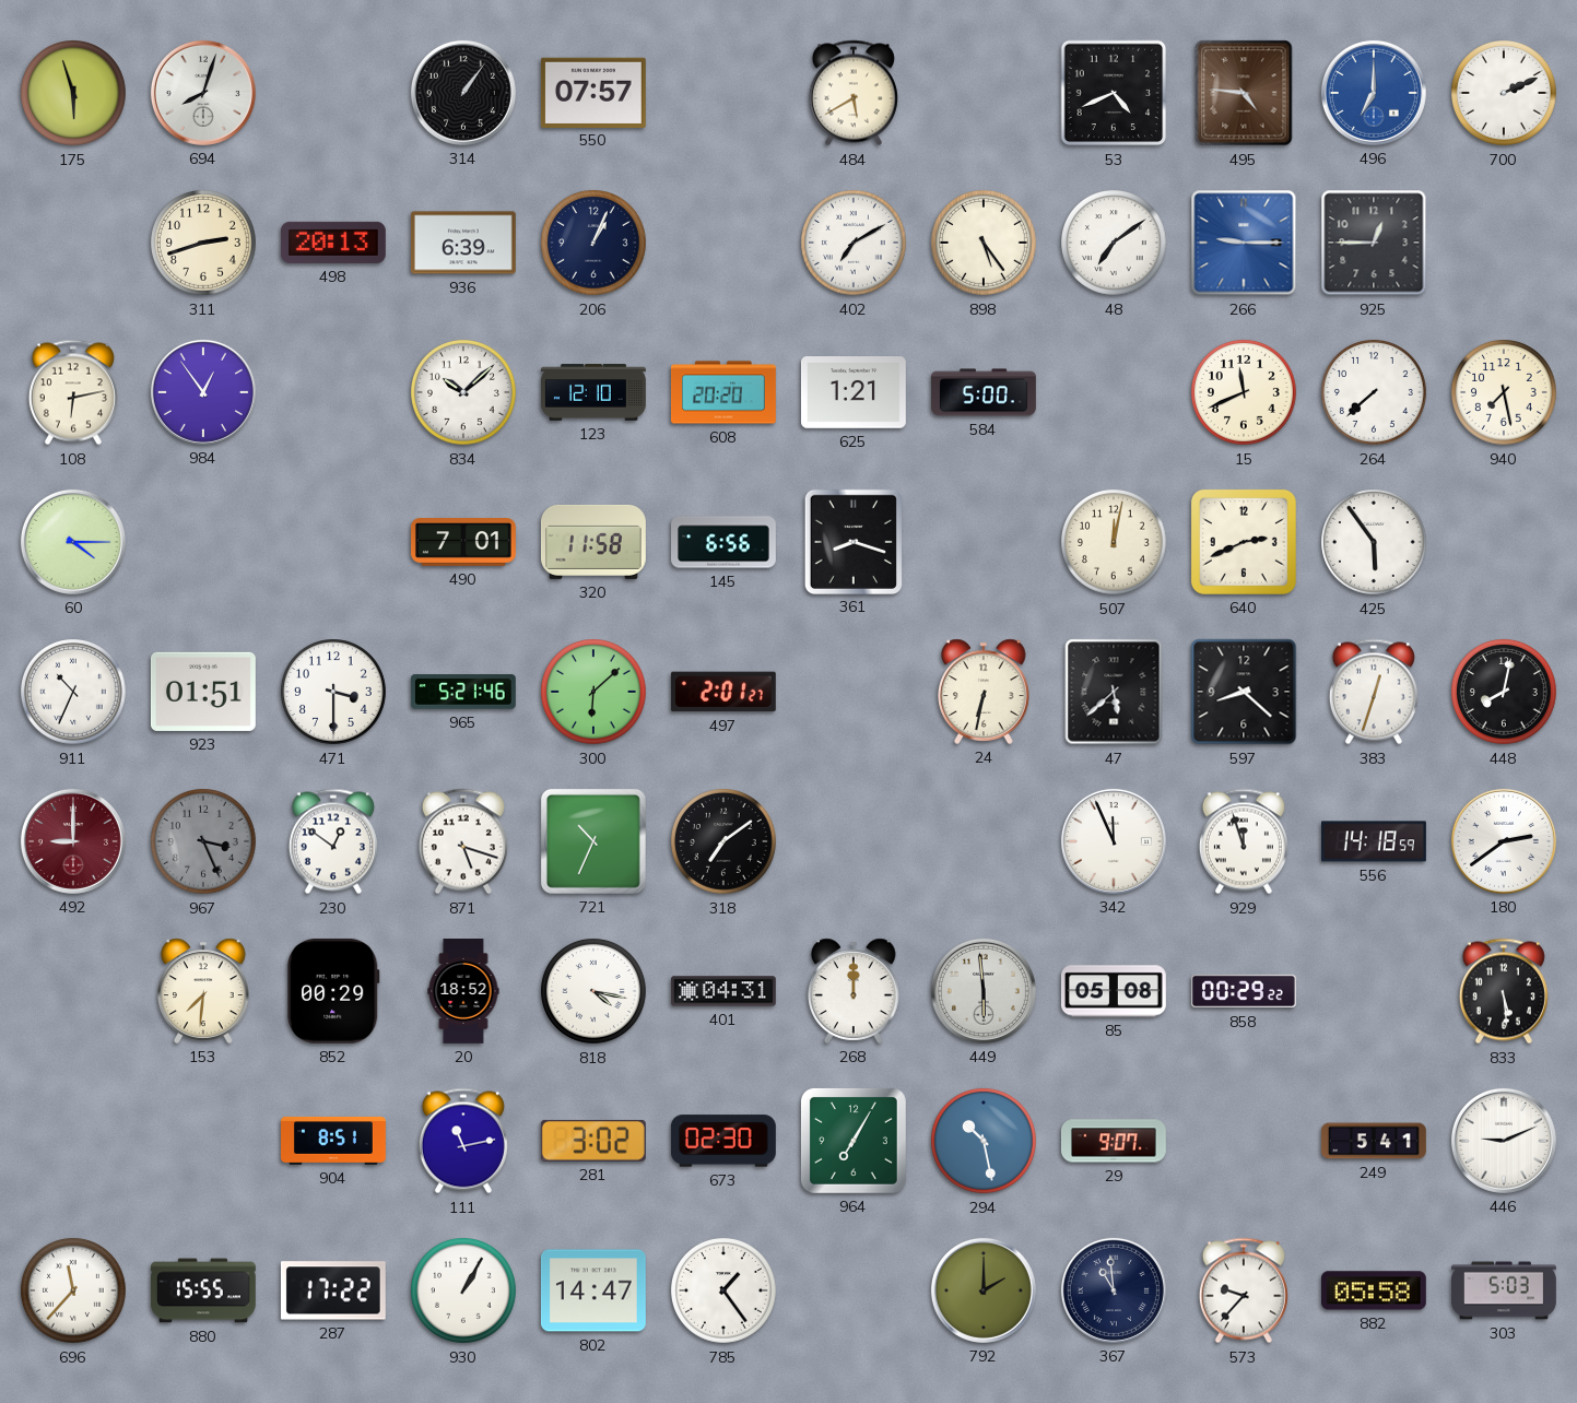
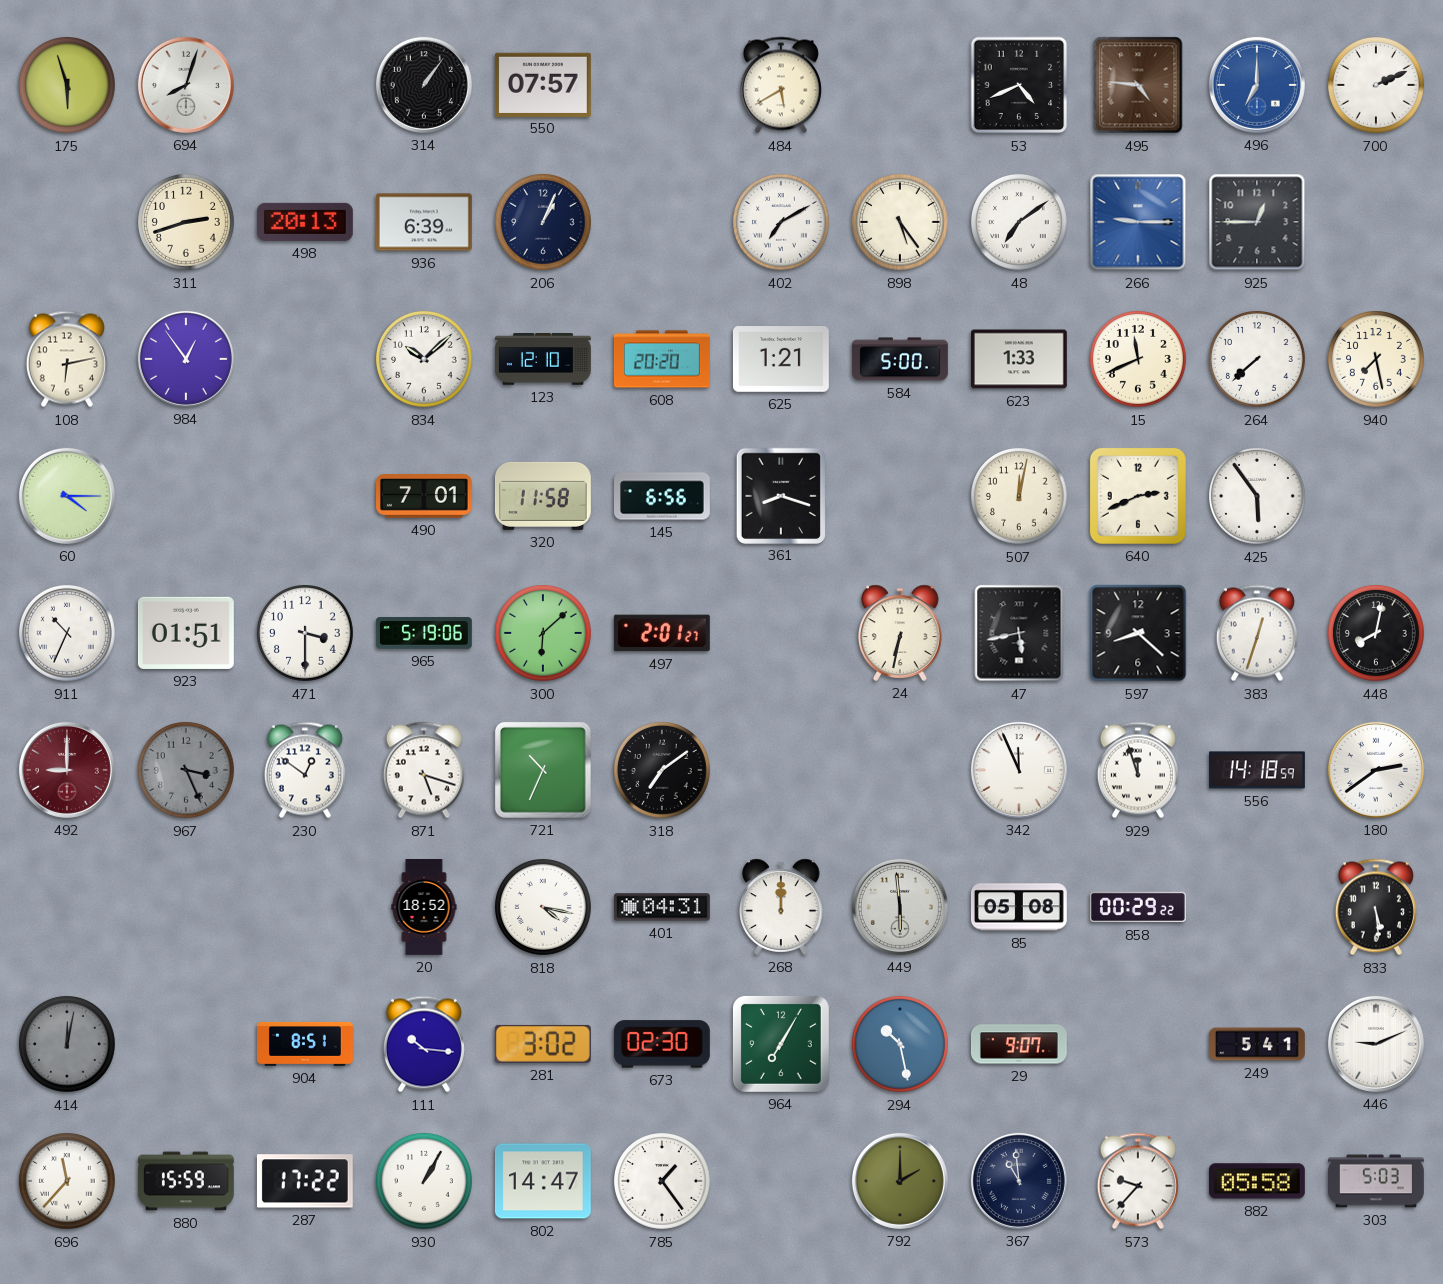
623: none -> 1:33
965: 5:21 -> 5:19
47: 5:38 -> 5:43
153: 7:31 -> none
852: 00:29 -> none
414: none -> 12:02
111: 11:13 -> 10:16
880: 15:55 -> 15:59
